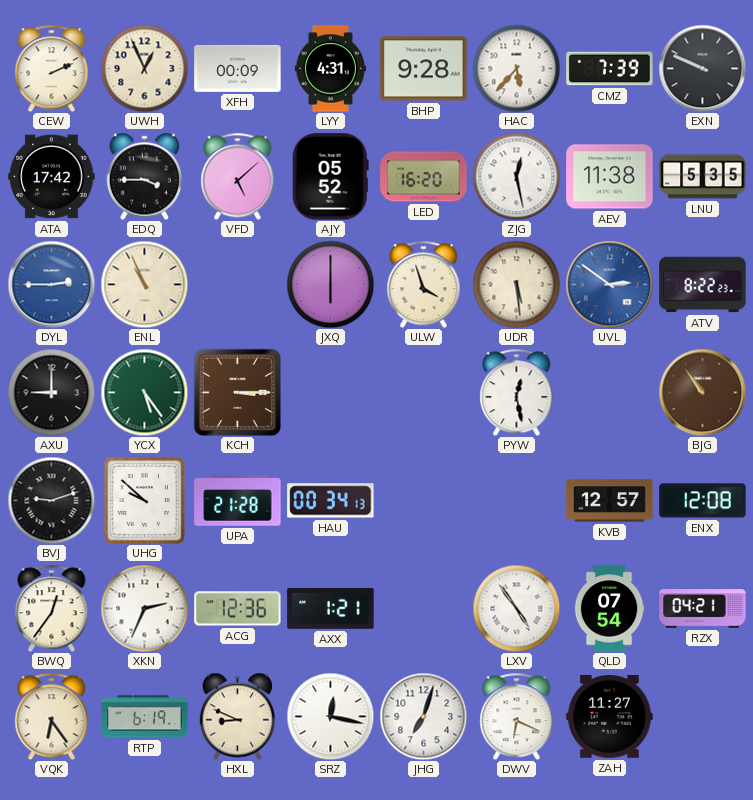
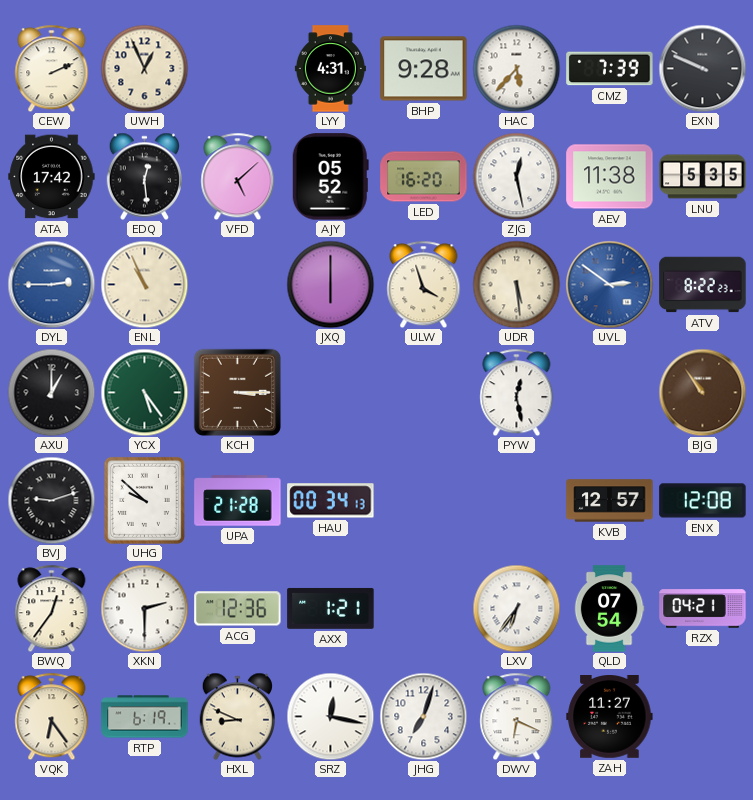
XFH: 00:09 -> none
EDQ: 3:45 -> 12:29
AXU: 9:00 -> 1:00
XKN: 2:34 -> 2:30
LXV: 4:54 -> 6:36
